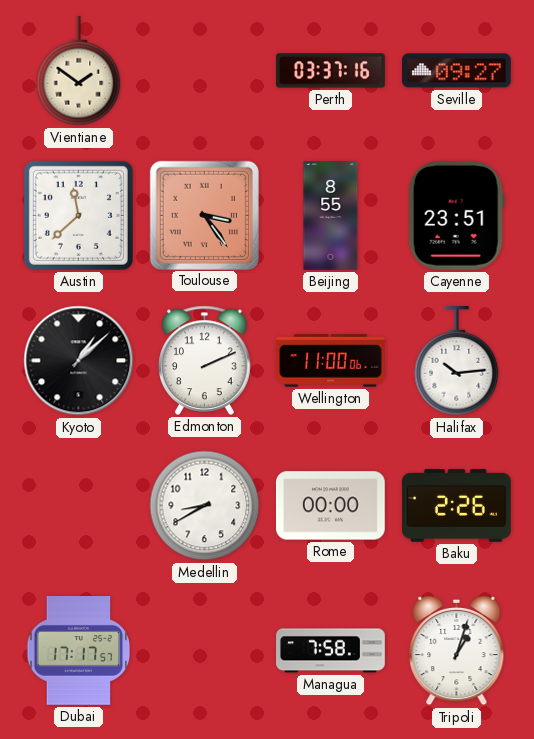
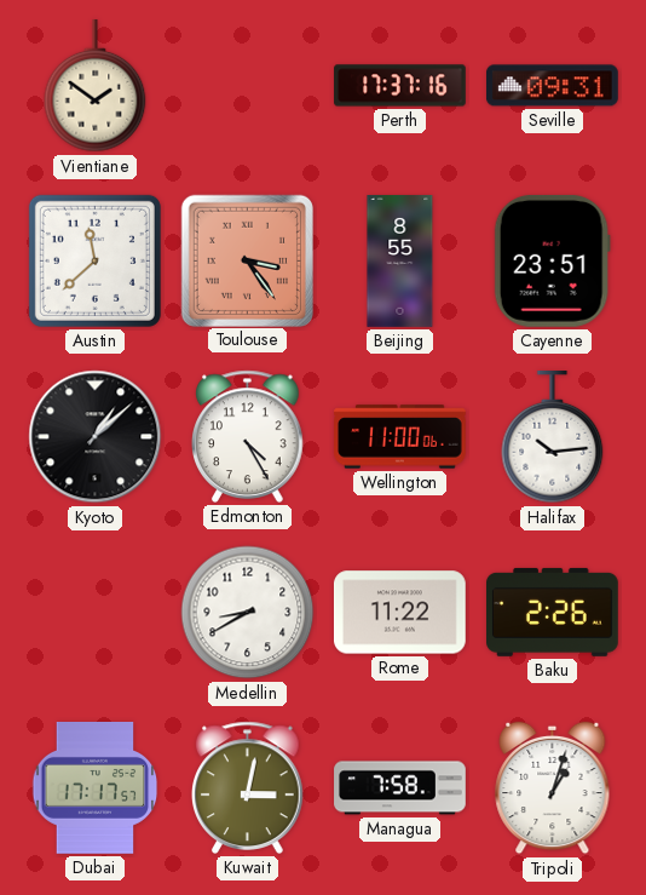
Perth: 03:37 -> 17:37
Seville: 09:27 -> 09:31
Edmonton: 2:11 -> 4:25
Rome: 00:00 -> 11:22
Kuwait: none -> 3:02
